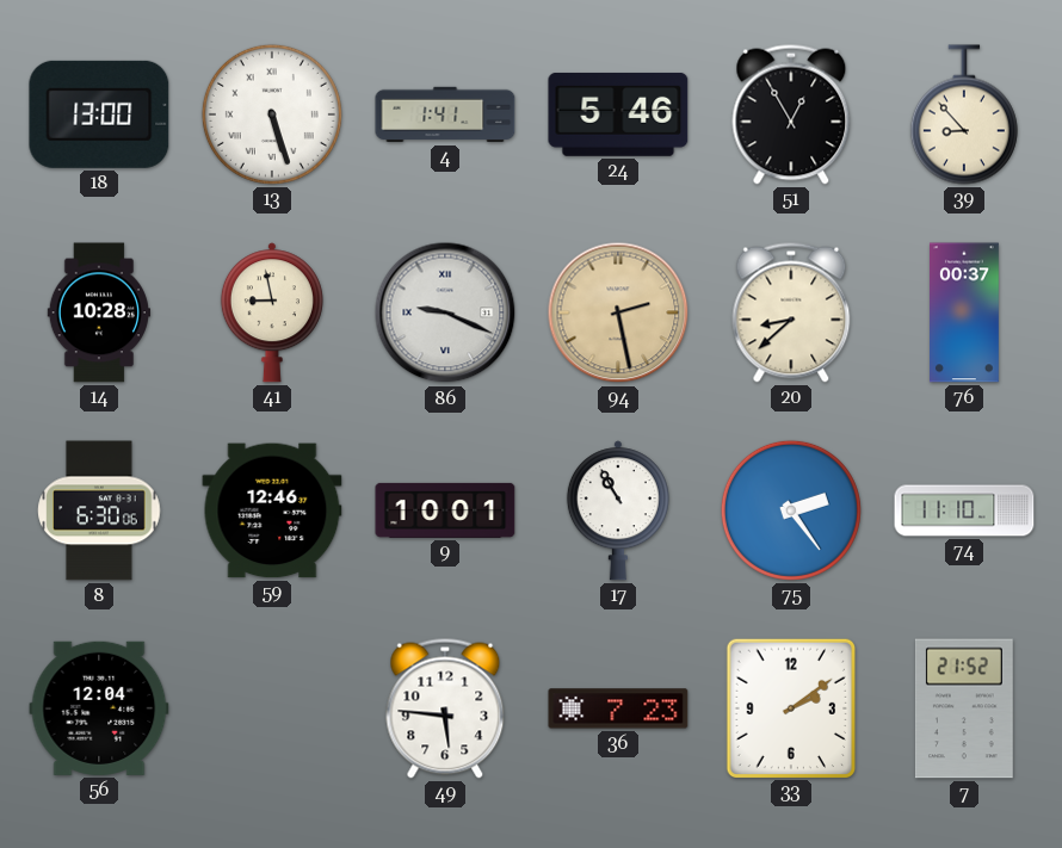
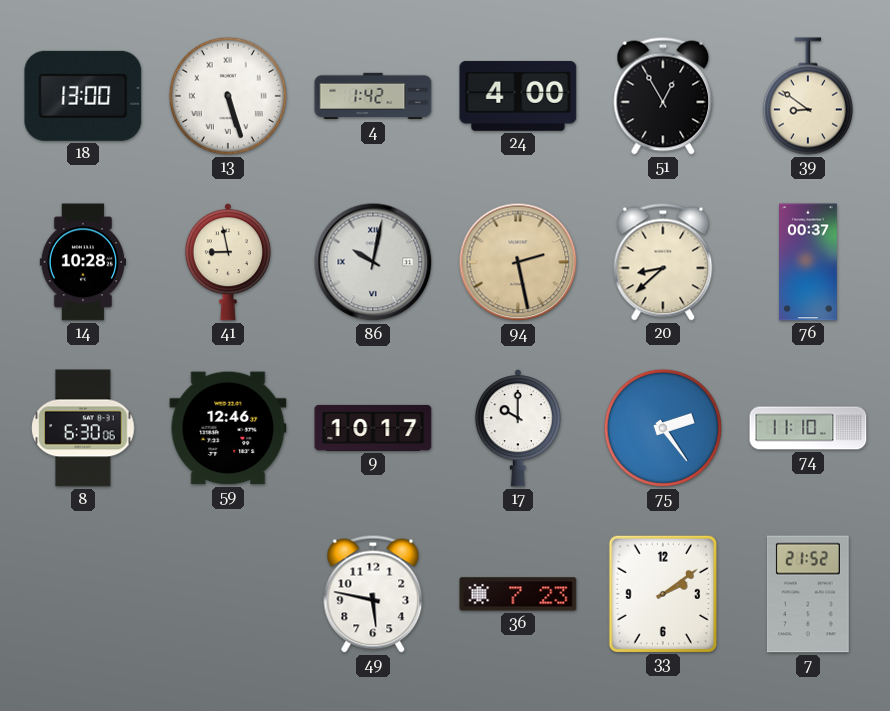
4: 1:41 -> 1:42
24: 5:46 -> 4:00
39: 8:53 -> 8:51
86: 9:19 -> 10:02
9: 10:01 -> 10:17
17: 10:55 -> 10:00
56: 12:04 -> none
49: 5:46 -> 5:47
